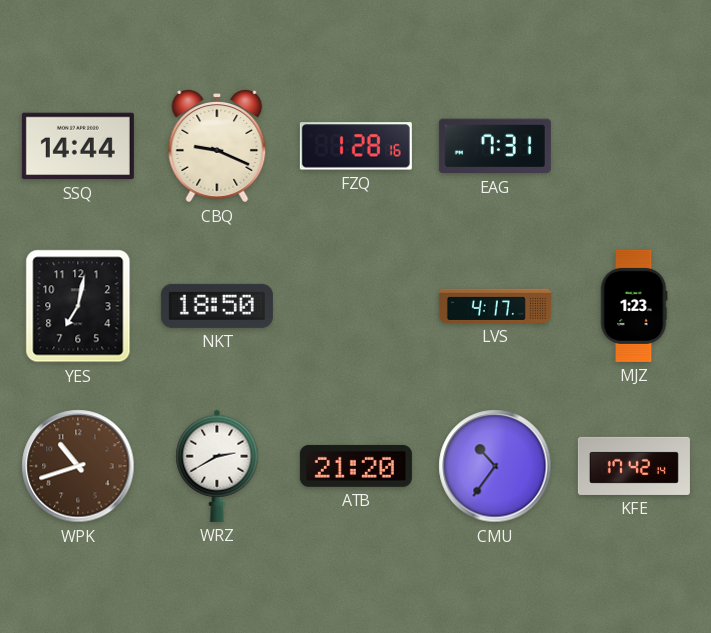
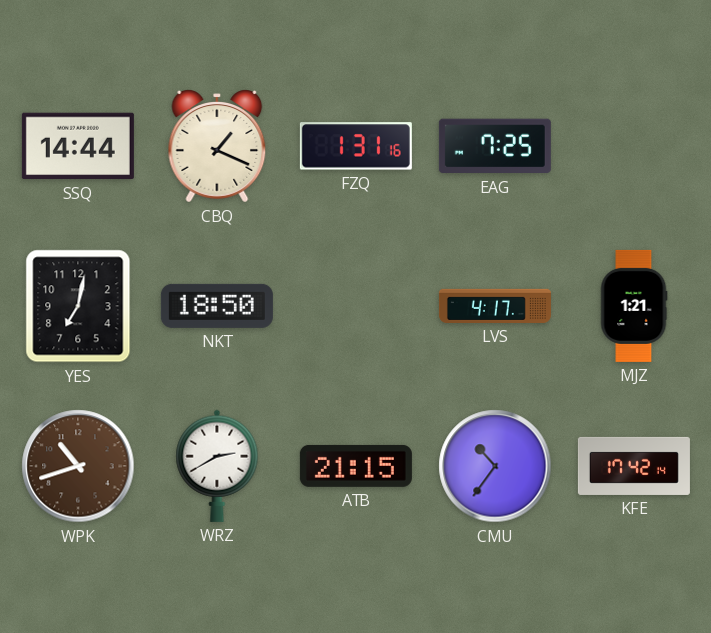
CBQ: 9:19 -> 1:19
FZQ: 1:28 -> 1:31
EAG: 7:31 -> 7:25
MJZ: 1:23 -> 1:21
ATB: 21:20 -> 21:15
